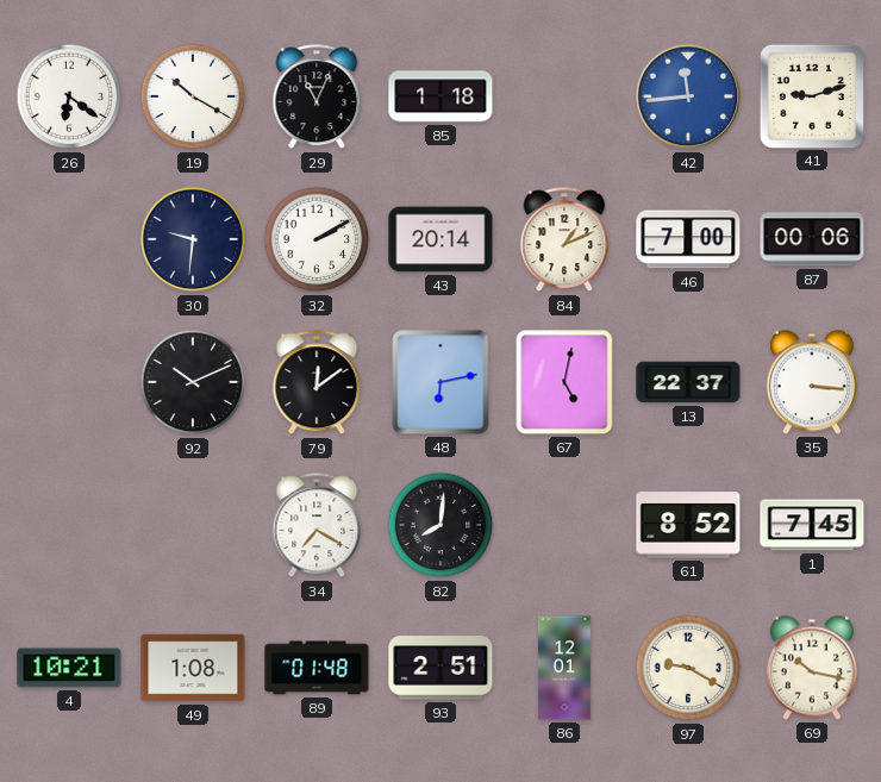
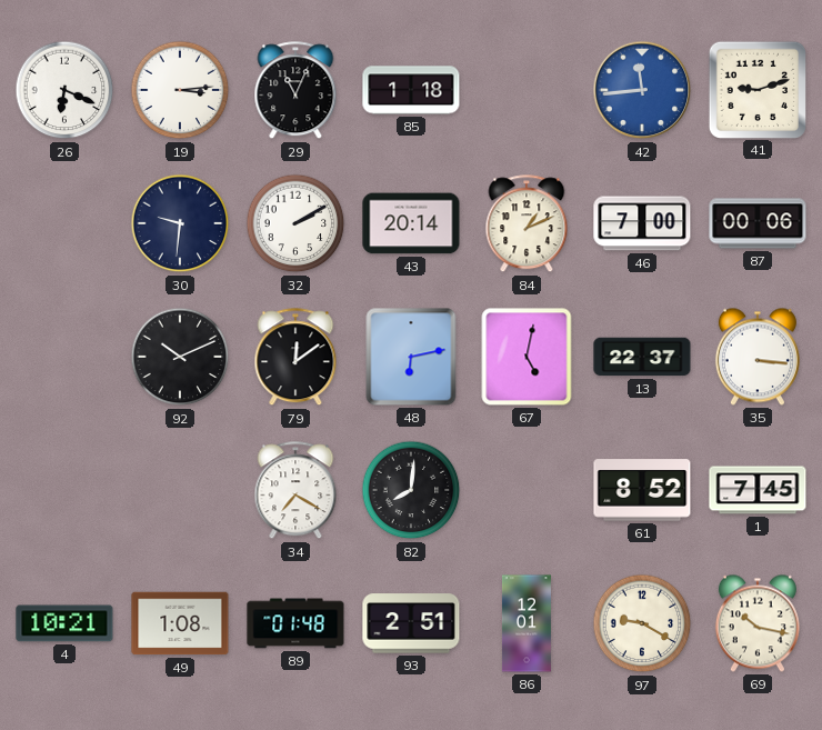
26: 6:21 -> 6:19
19: 10:20 -> 3:14
